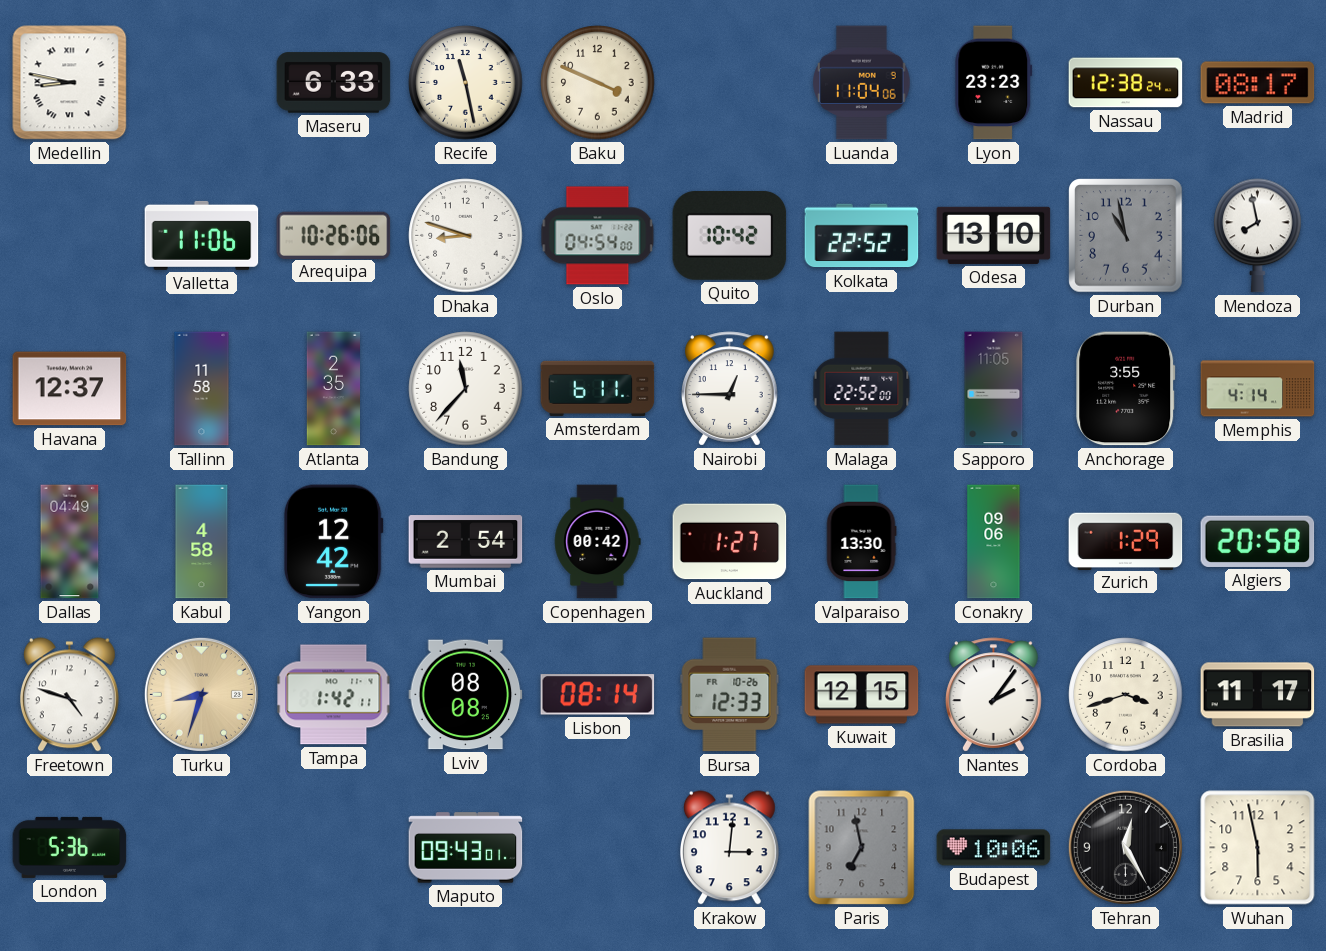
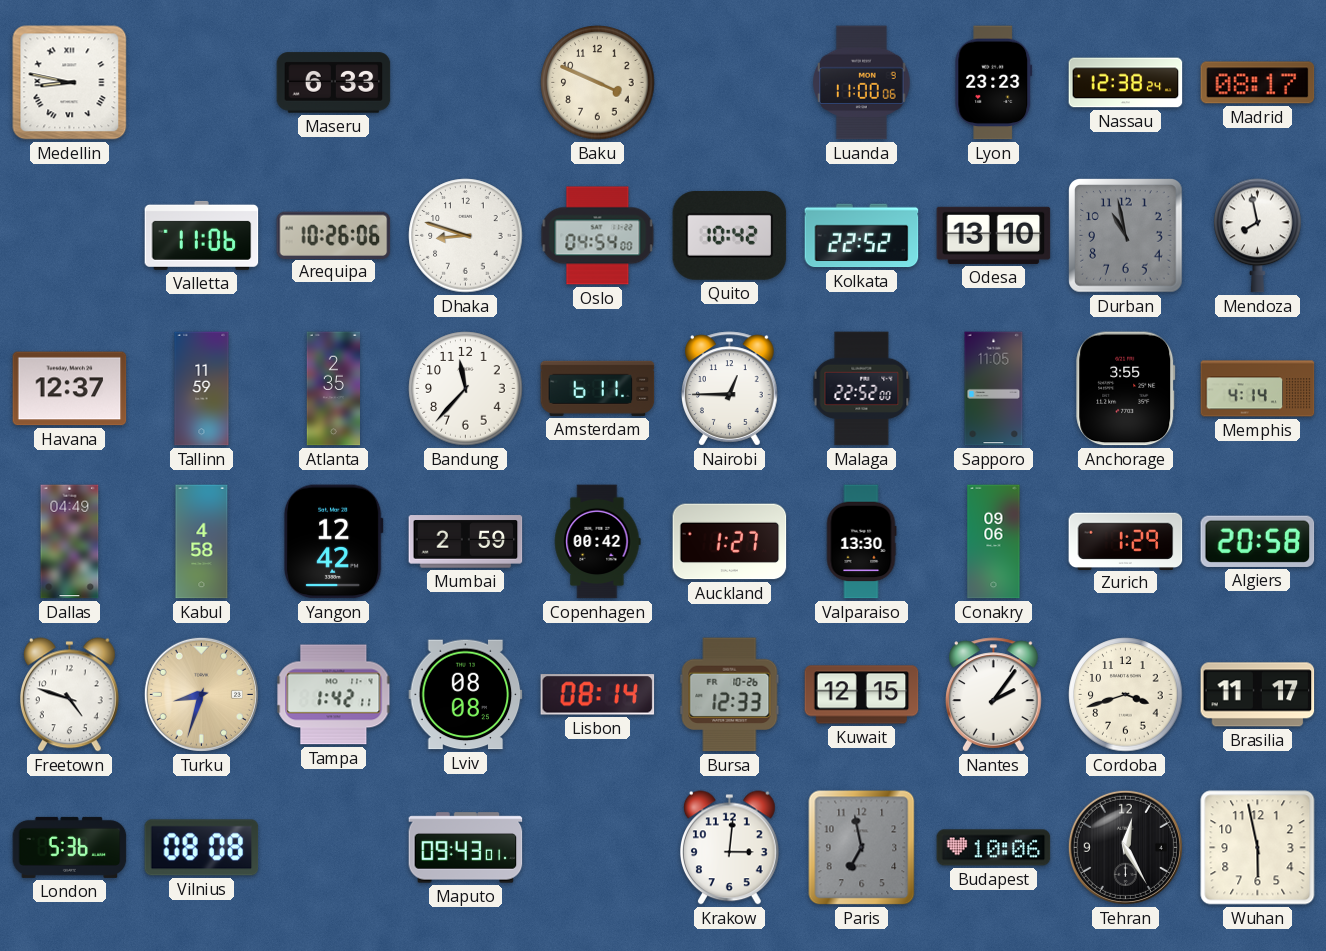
Recife: 11:28 -> none
Luanda: 11:04 -> 11:00
Tallinn: 11:58 -> 11:59
Mumbai: 2:54 -> 2:59
Vilnius: none -> 08:08
